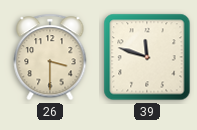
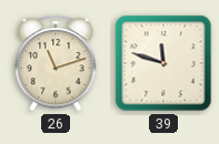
26: 3:30 -> 11:12
